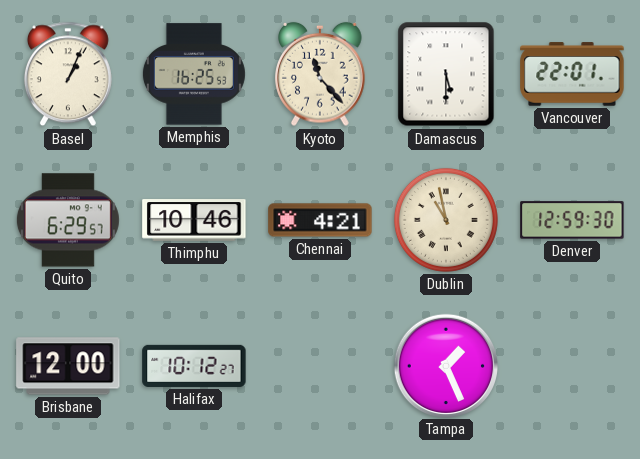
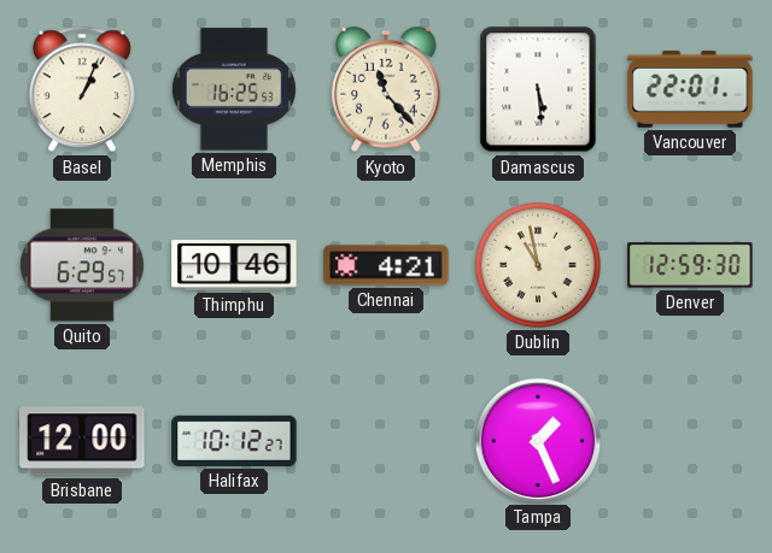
Damascus: 5:30 -> 5:29
